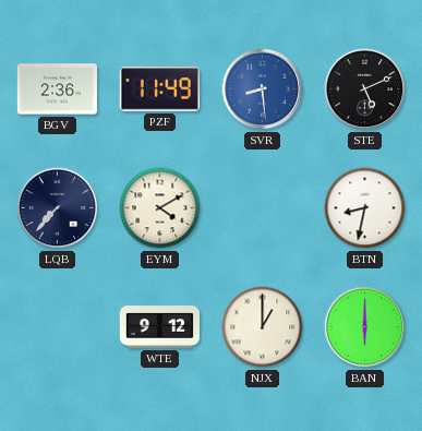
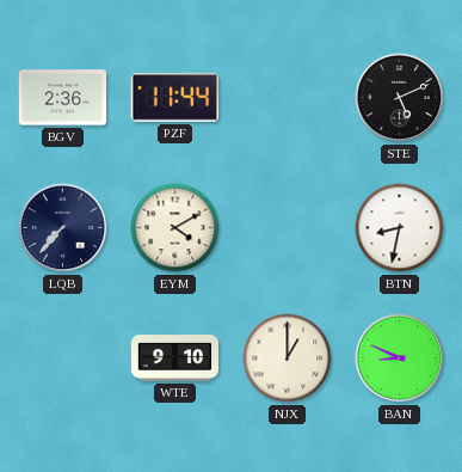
PZF: 11:49 -> 11:44
SVR: 8:29 -> none
WTE: 9:12 -> 9:10
BAN: 6:00 -> 8:49
